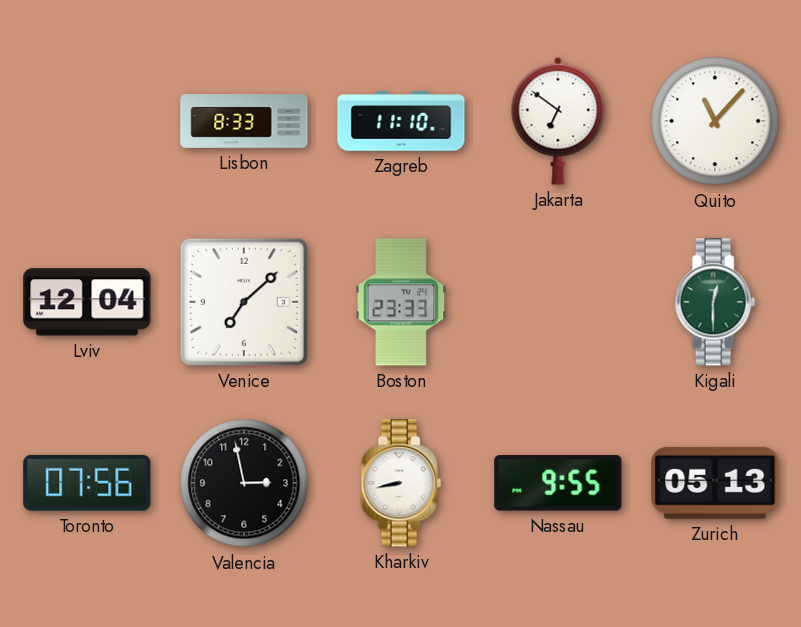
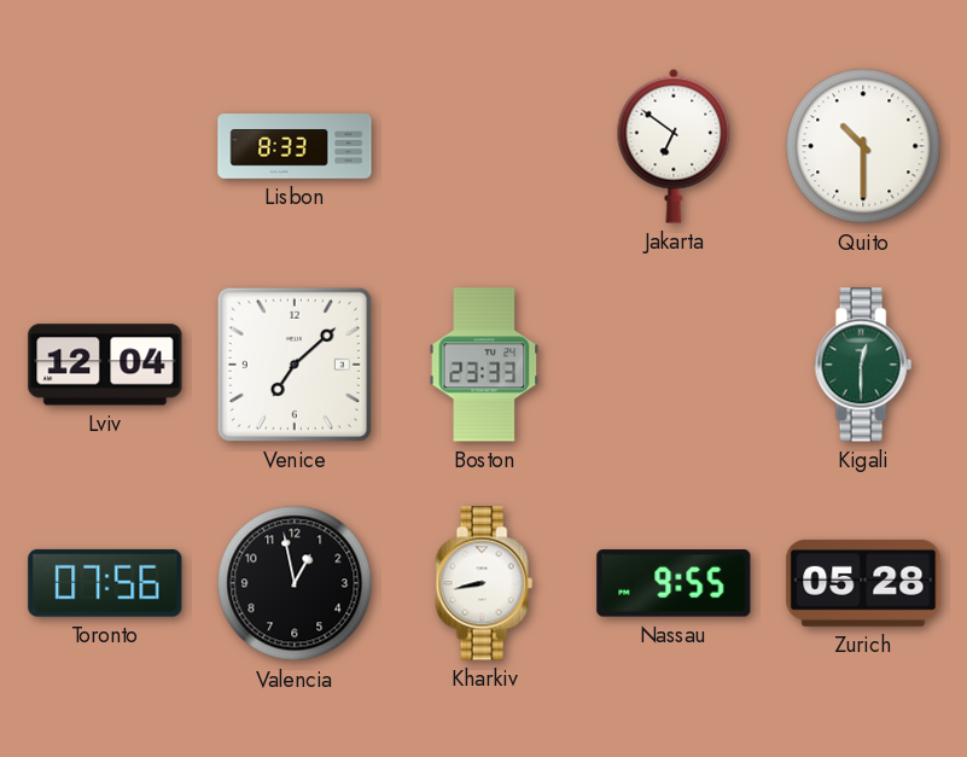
Zagreb: 11:10 -> none
Quito: 11:07 -> 10:30
Valencia: 2:58 -> 12:58
Zurich: 05:13 -> 05:28
